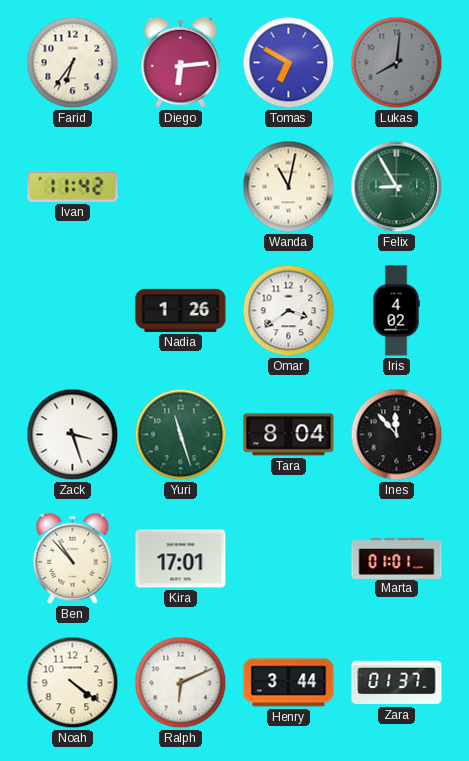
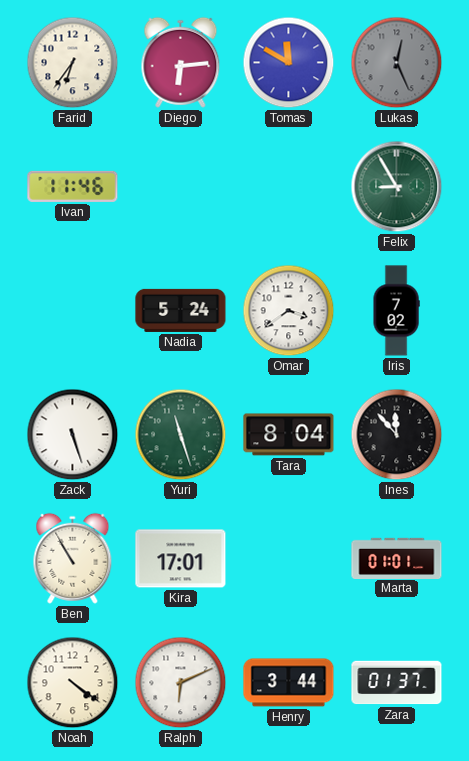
Tomas: 6:50 -> 11:50
Lukas: 8:01 -> 12:26
Ivan: 11:42 -> 11:46
Wanda: 11:02 -> none
Nadia: 1:26 -> 5:24
Iris: 4:02 -> 7:02
Zack: 3:27 -> 5:27
Ben: 10:53 -> 10:55
